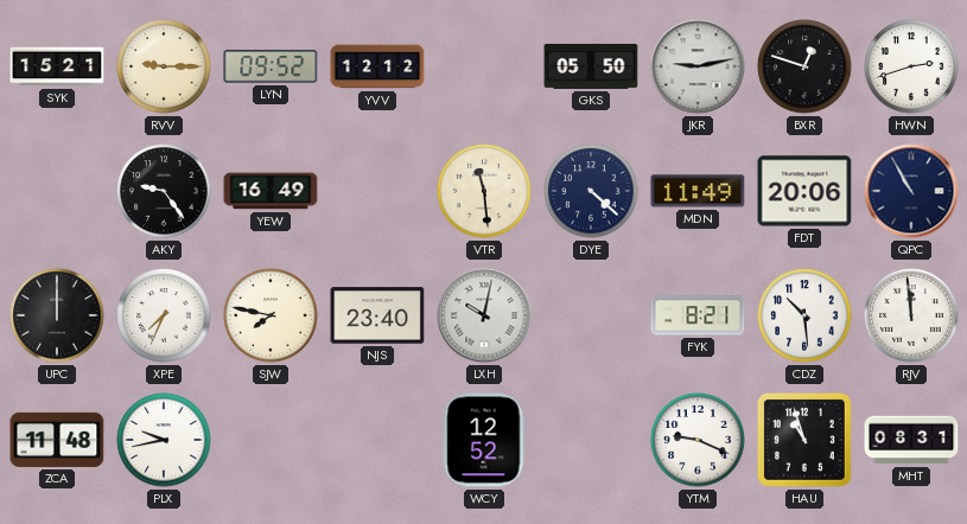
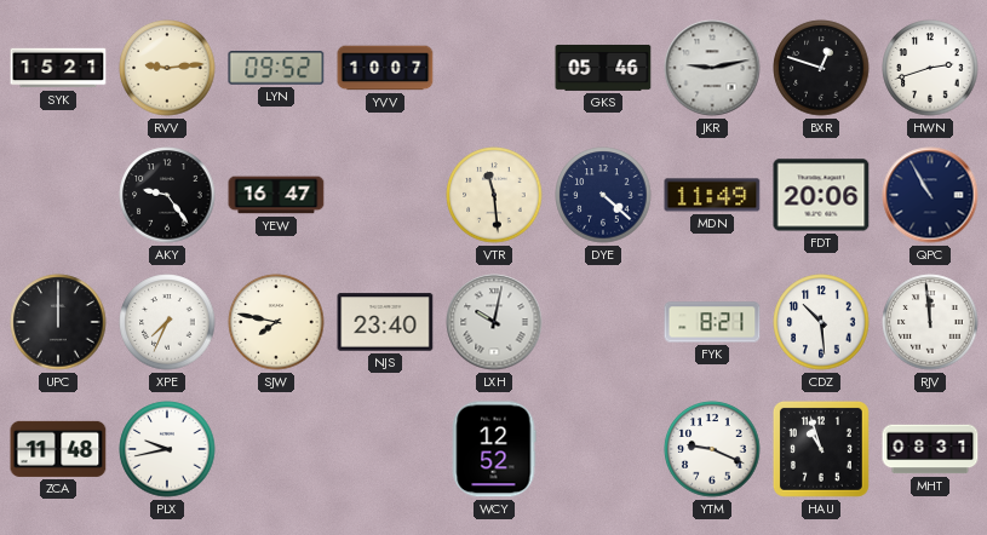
RVV: 9:15 -> 9:14
YVV: 12:12 -> 10:07
GKS: 05:50 -> 05:46
YEW: 16:49 -> 16:47
